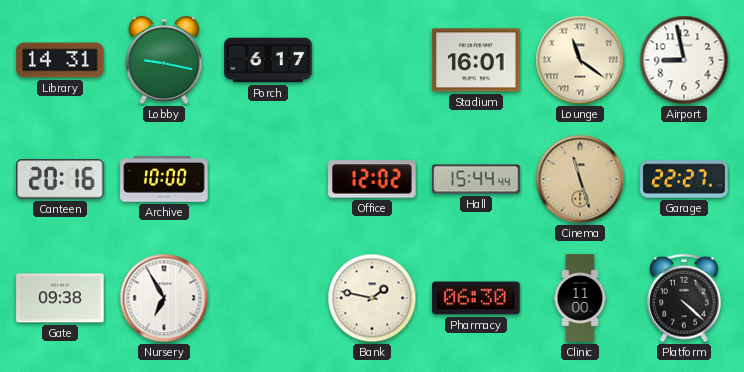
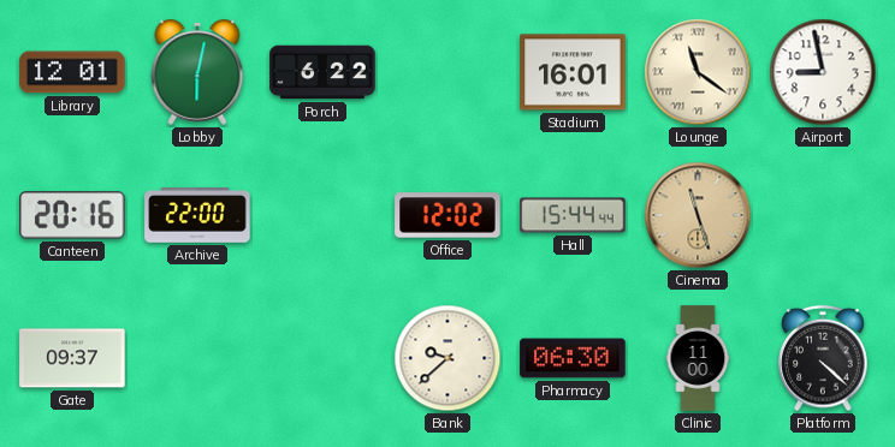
Library: 14:31 -> 12:01
Lobby: 9:17 -> 6:02
Porch: 6:17 -> 6:22
Archive: 10:00 -> 22:00
Garage: 22:27 -> none
Gate: 09:38 -> 09:37
Nursery: 6:55 -> none
Bank: 1:47 -> 9:38
